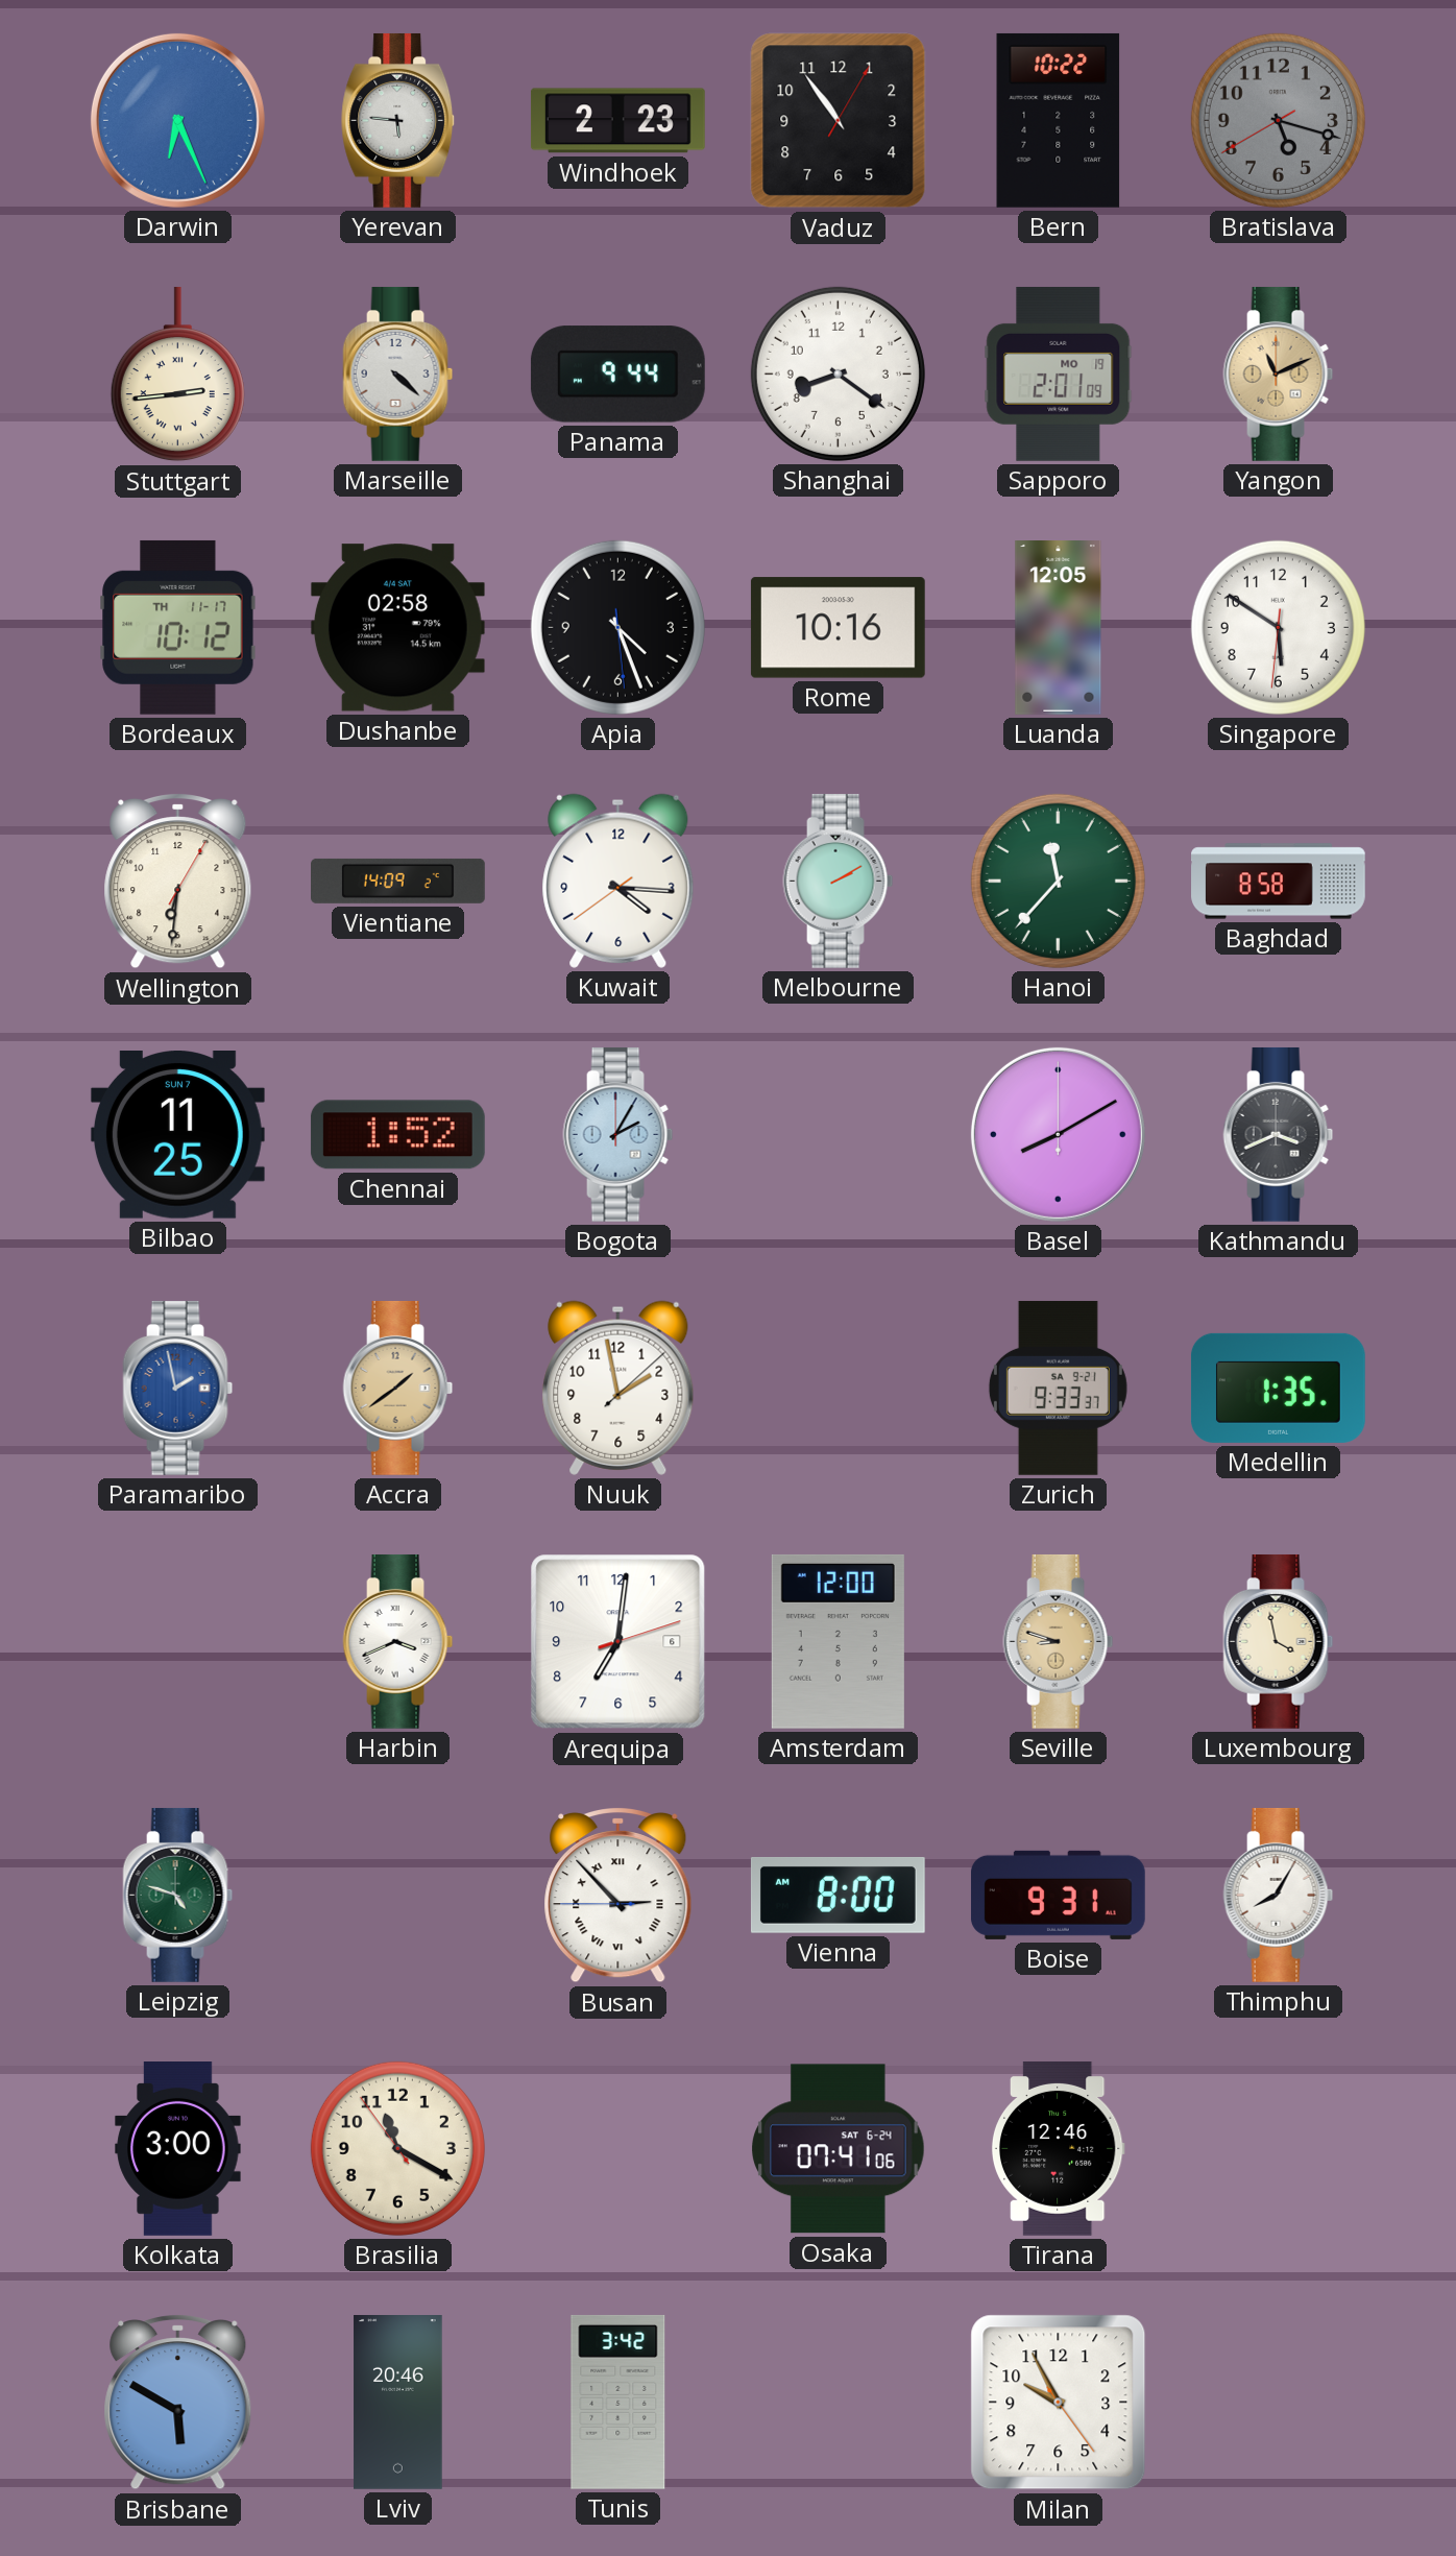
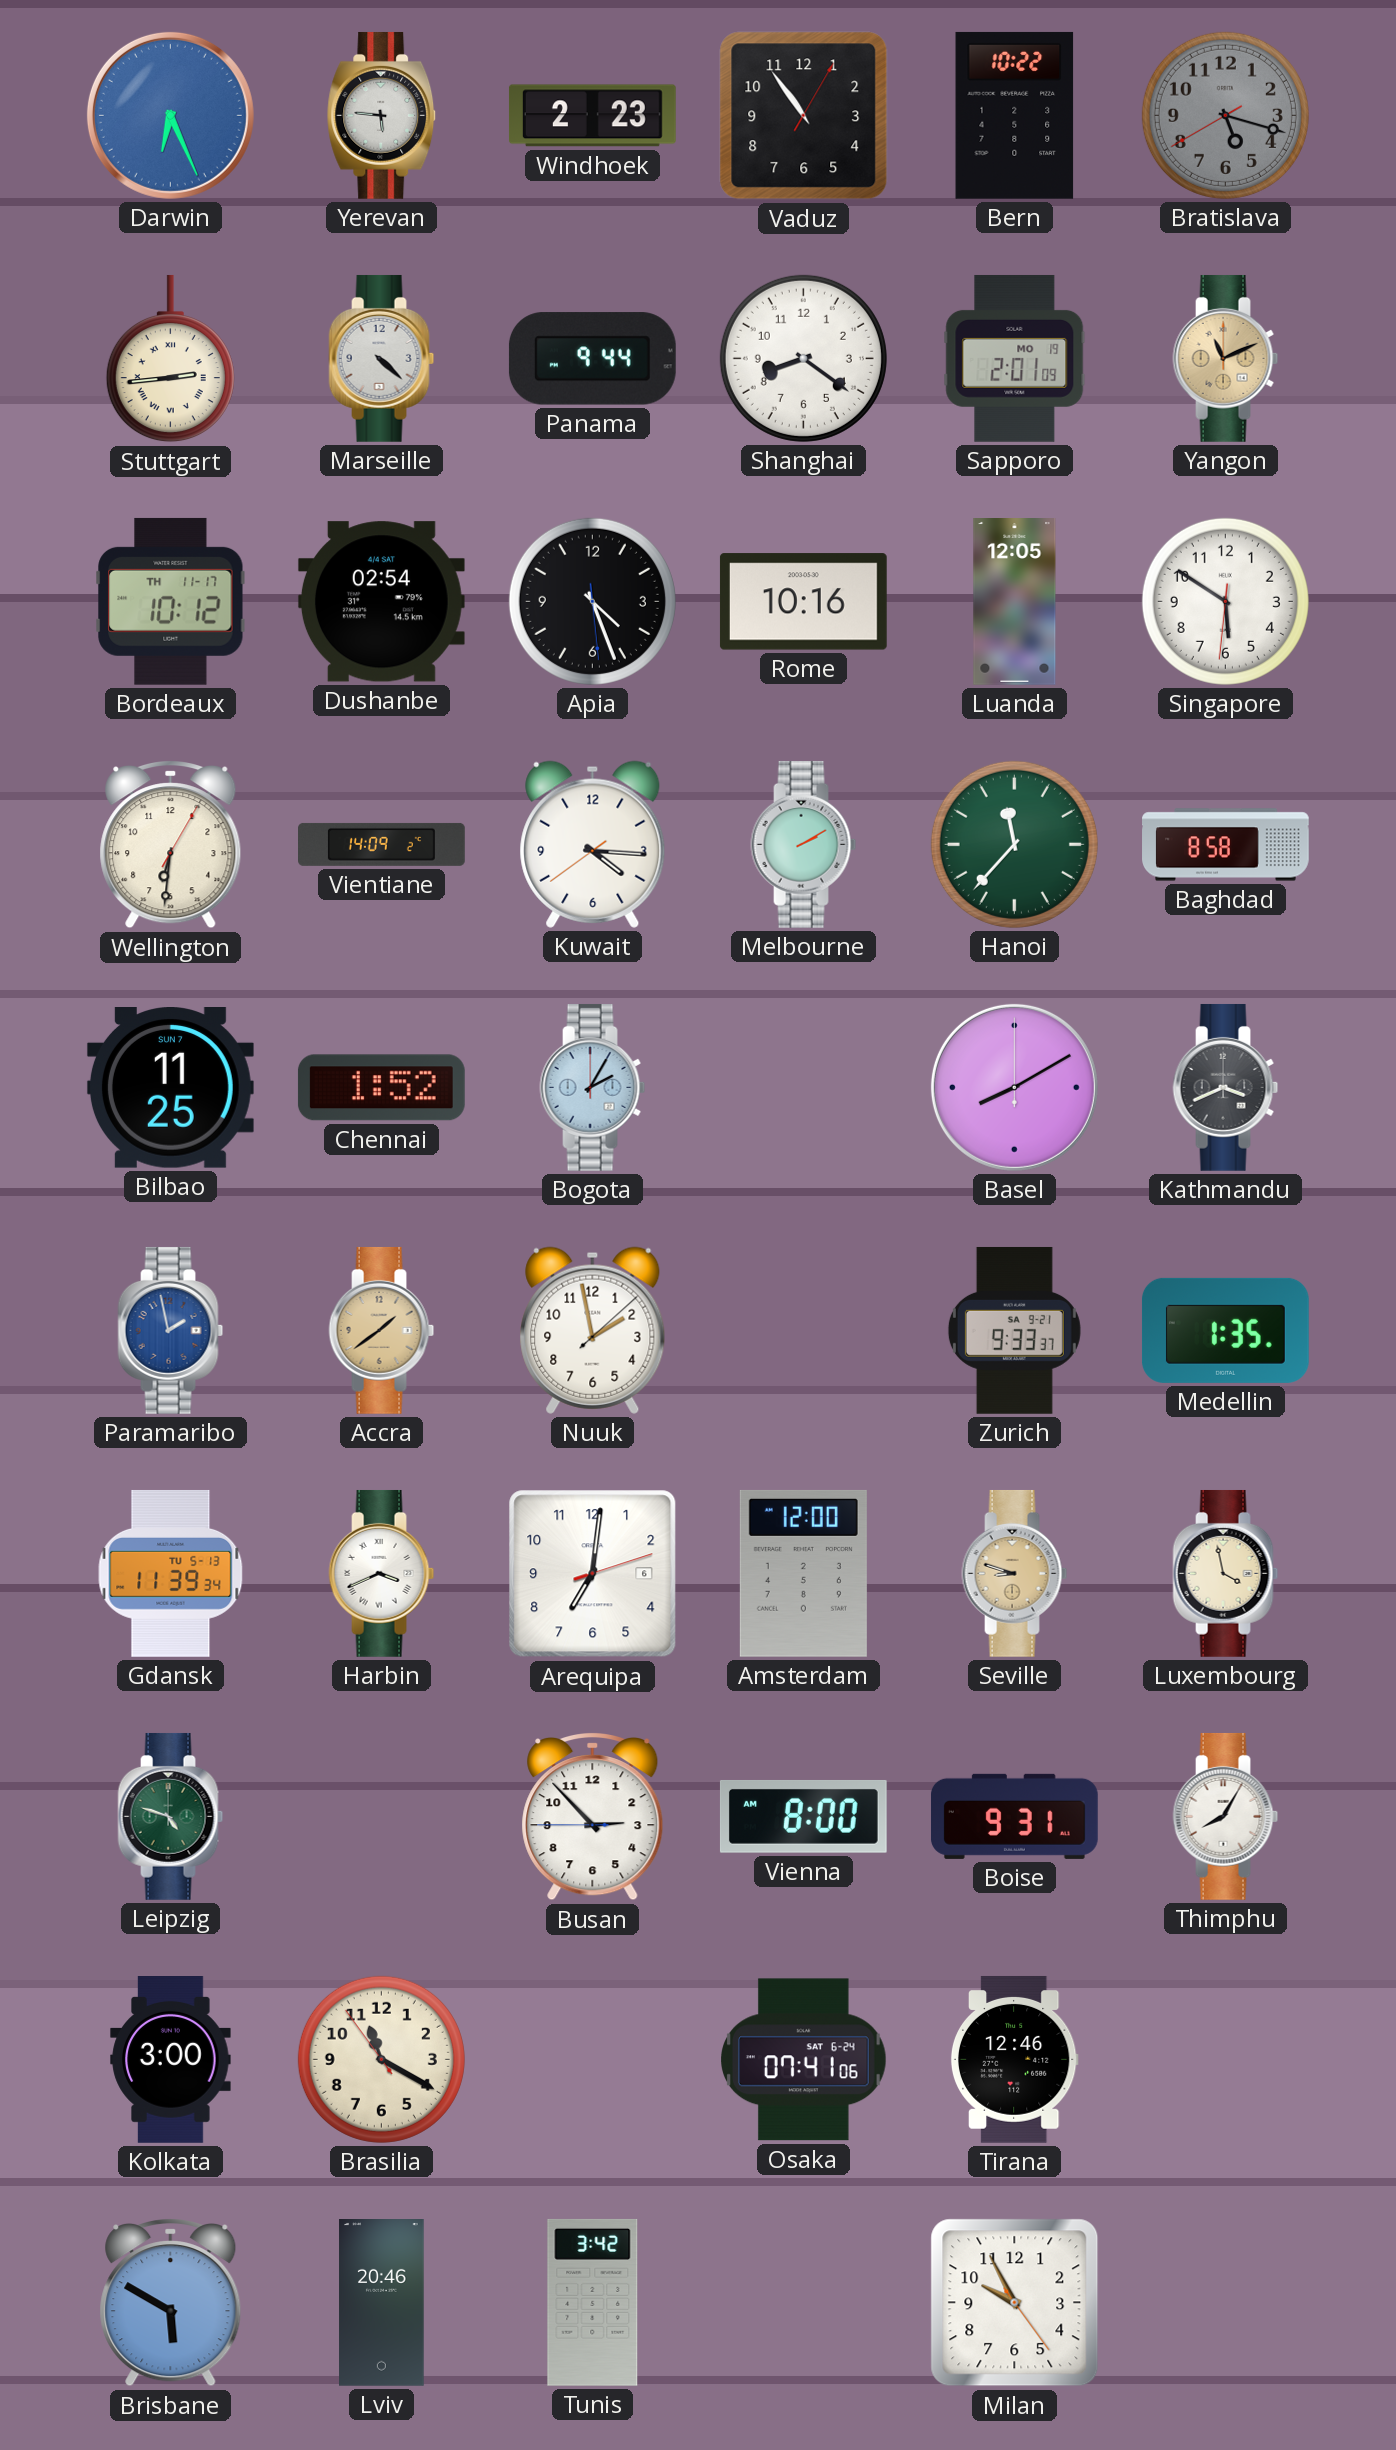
Dushanbe: 02:58 -> 02:54
Gdansk: none -> 11:39
Busan numerals: Roman -> Arabic
